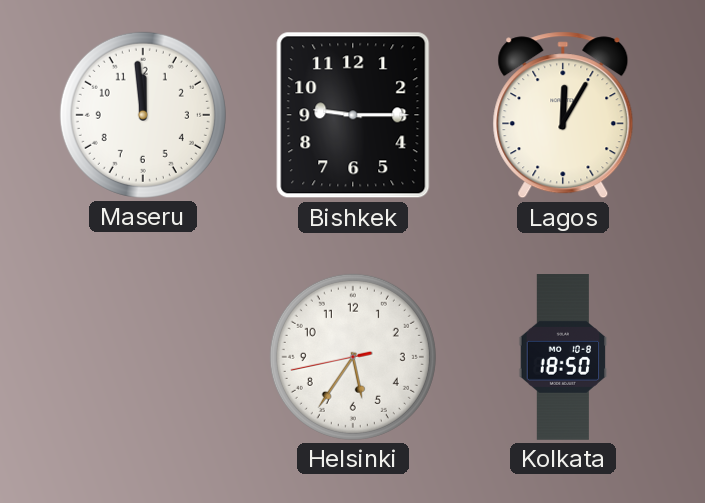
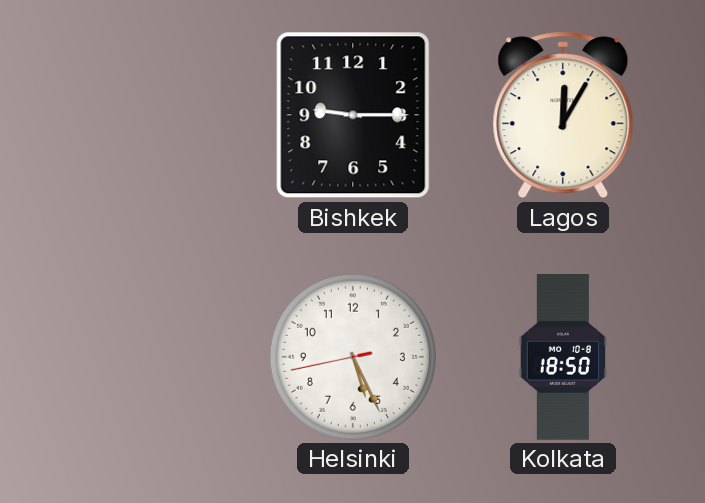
Maseru: 11:59 -> none
Helsinki: 5:35 -> 5:25
